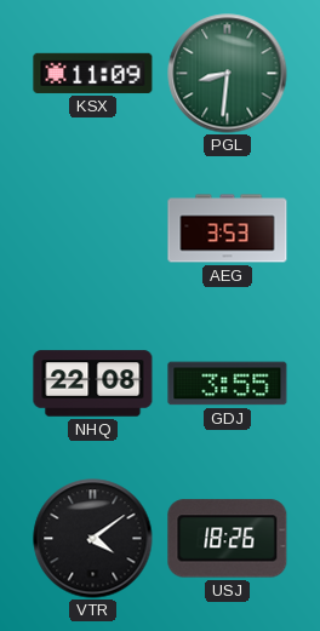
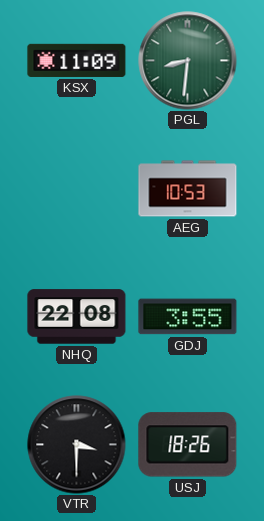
AEG: 3:53 -> 10:53
VTR: 4:09 -> 3:30
